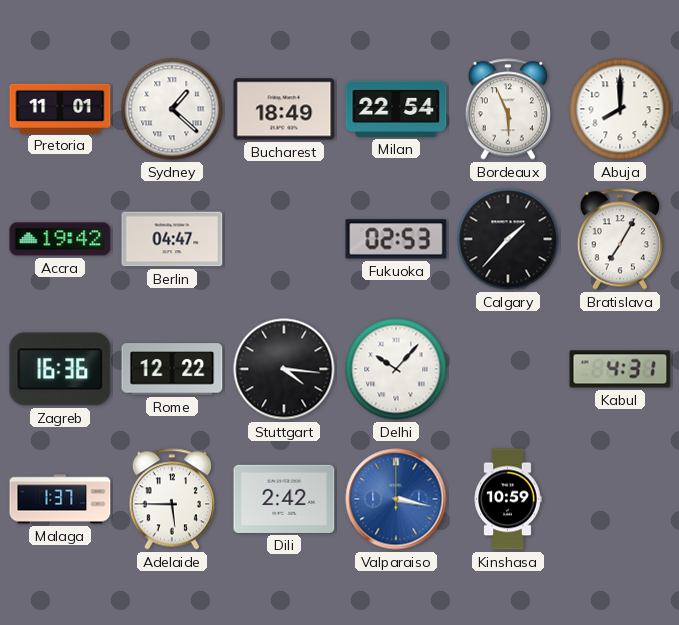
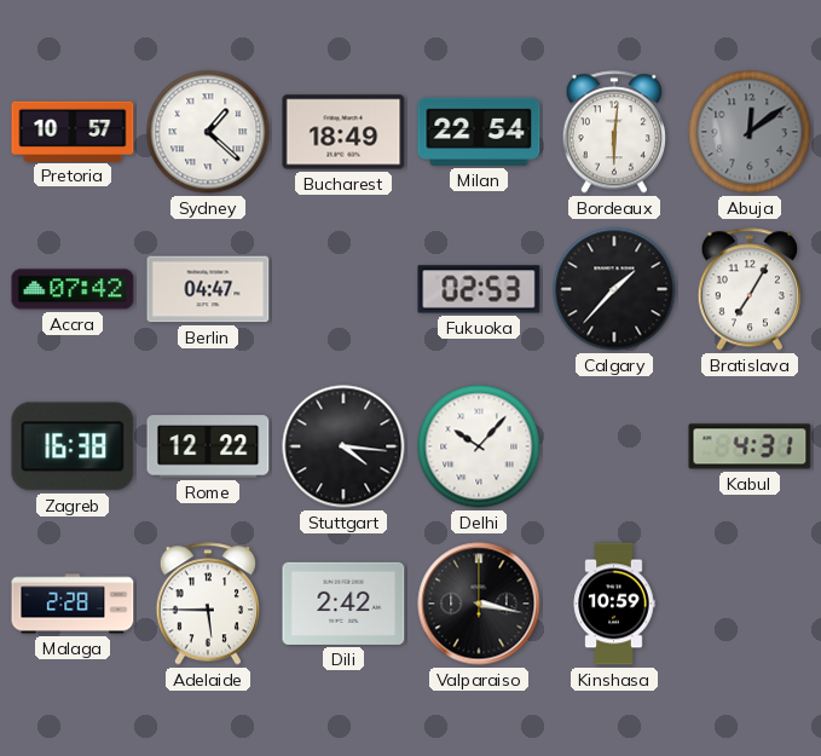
Pretoria: 11:01 -> 10:57
Bordeaux: 5:56 -> 6:01
Abuja: 8:00 -> 12:09
Abuja dial: white -> grey
Accra: 19:42 -> 07:42
Zagreb: 16:36 -> 16:38
Malaga: 1:37 -> 2:28
Valparaiso dial: blue -> black
